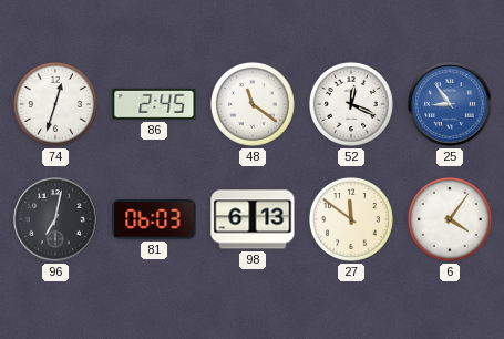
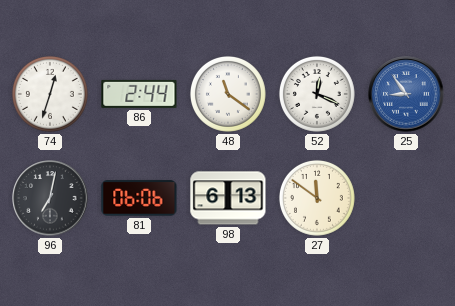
86: 2:45 -> 2:44
81: 06:03 -> 06:06
6: 4:06 -> none
